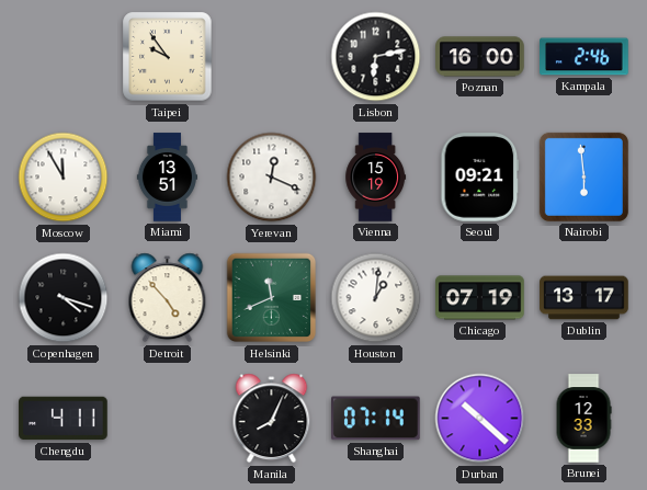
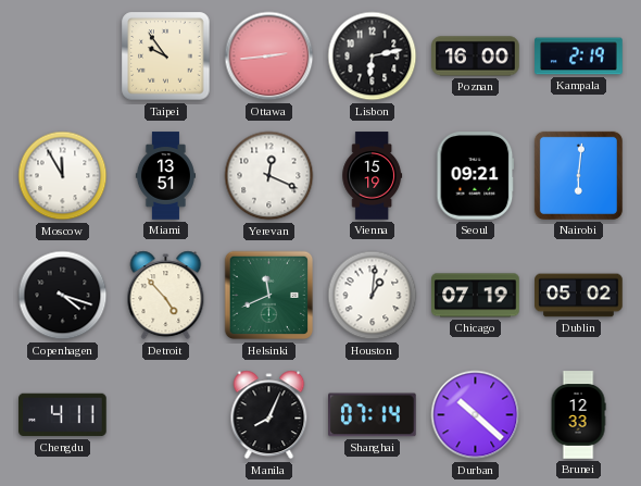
Ottawa: none -> 2:44
Kampala: 2:46 -> 2:19
Nairobi: 5:59 -> 6:01
Dublin: 13:17 -> 05:02
